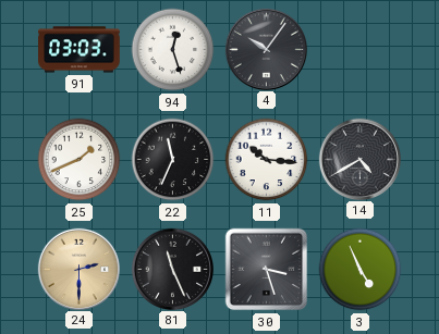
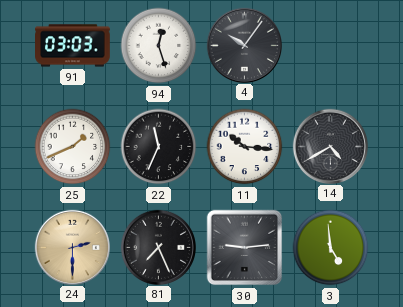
81: 11:26 -> 7:26
30: 3:27 -> 9:14
3: 4:56 -> 4:59
